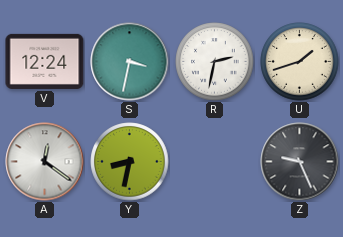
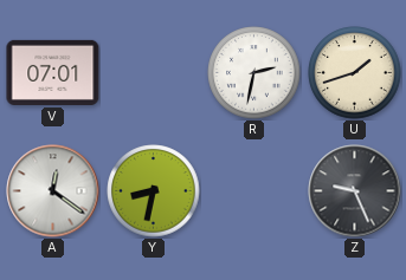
V: 12:24 -> 07:01
S: 3:32 -> none
